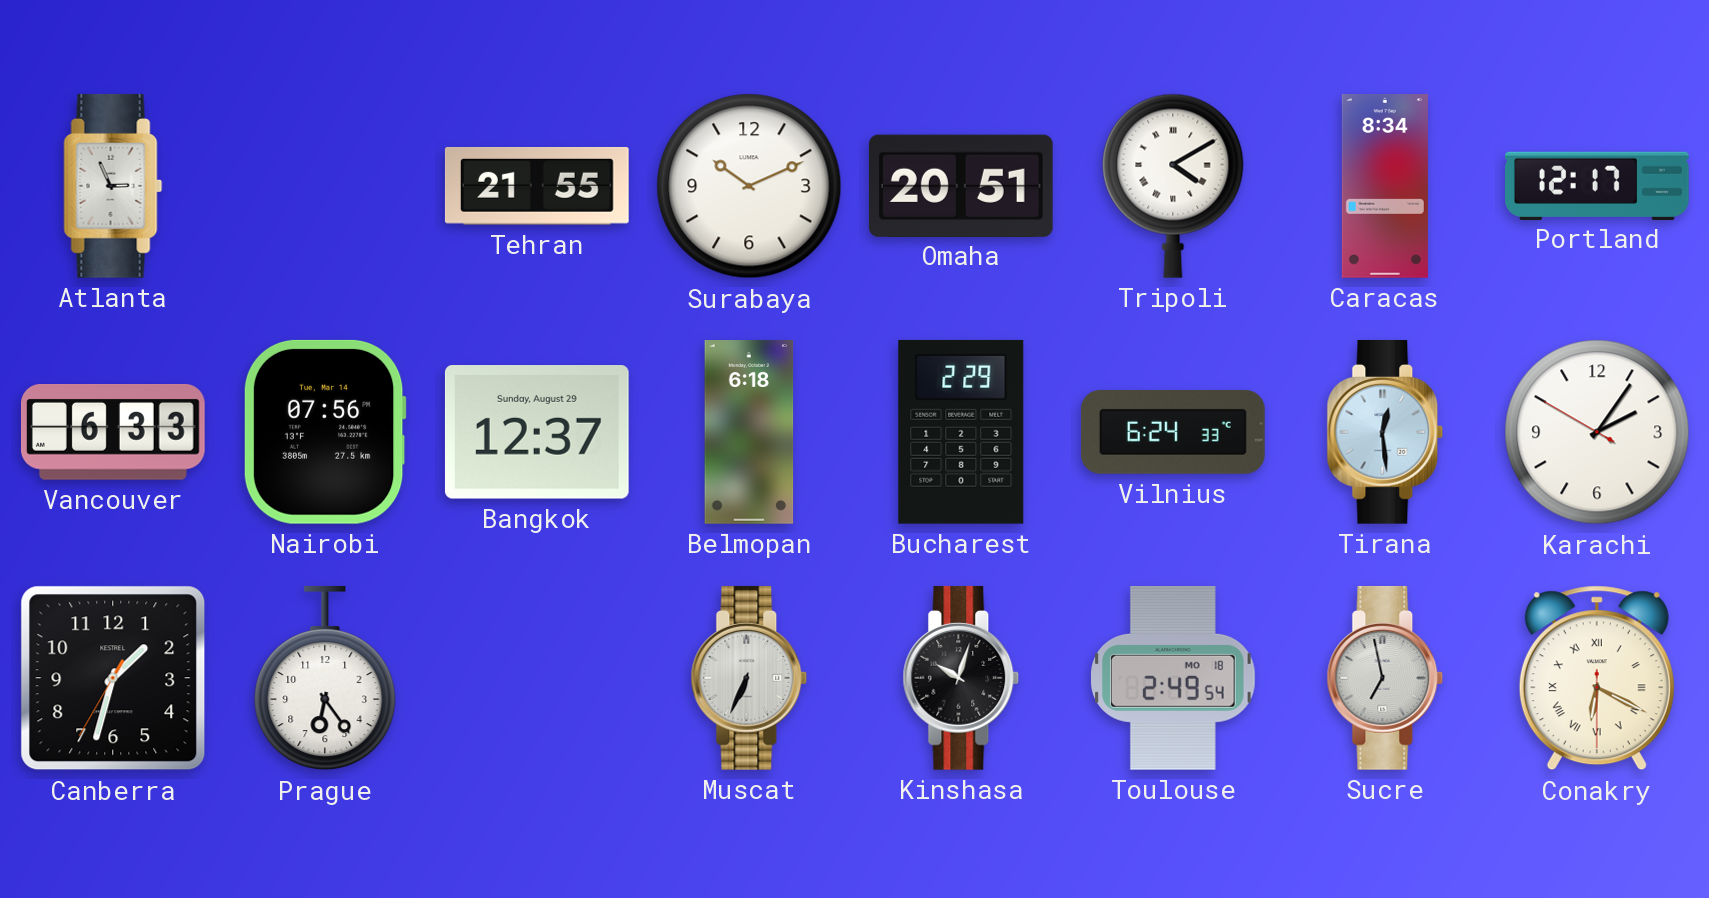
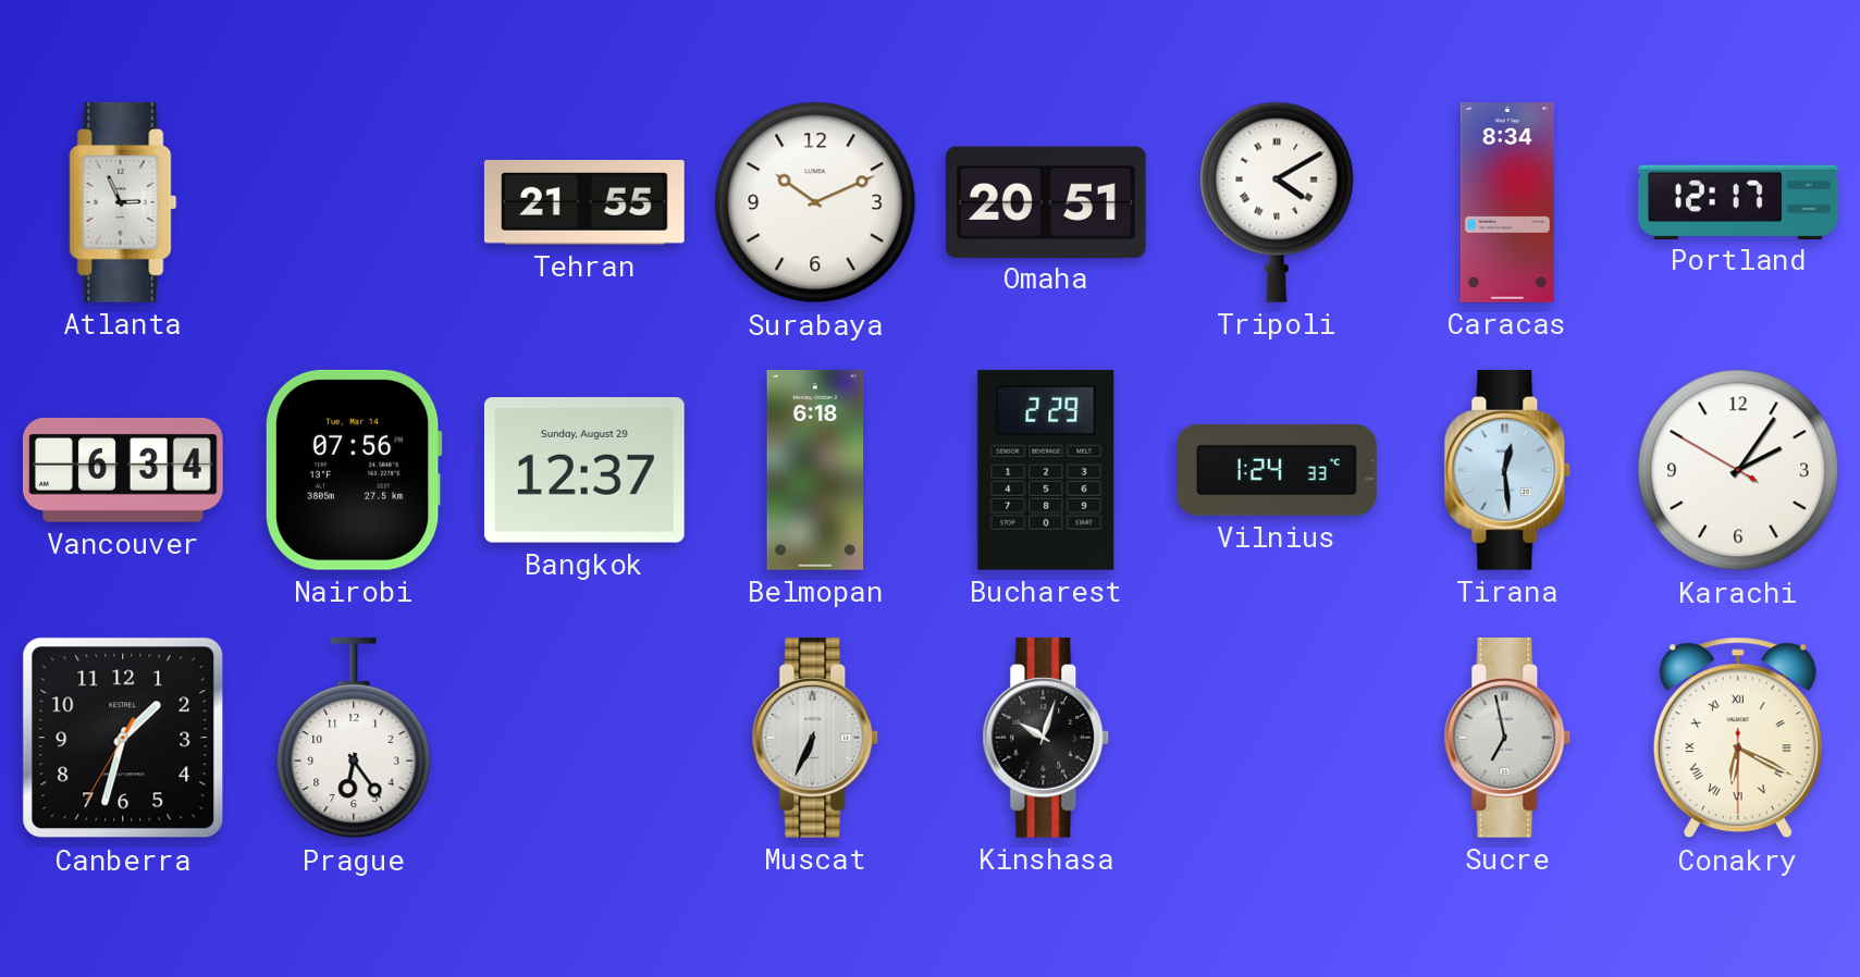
Vancouver: 6:33 -> 6:34
Vilnius: 6:24 -> 1:24
Toulouse: 2:49 -> none
